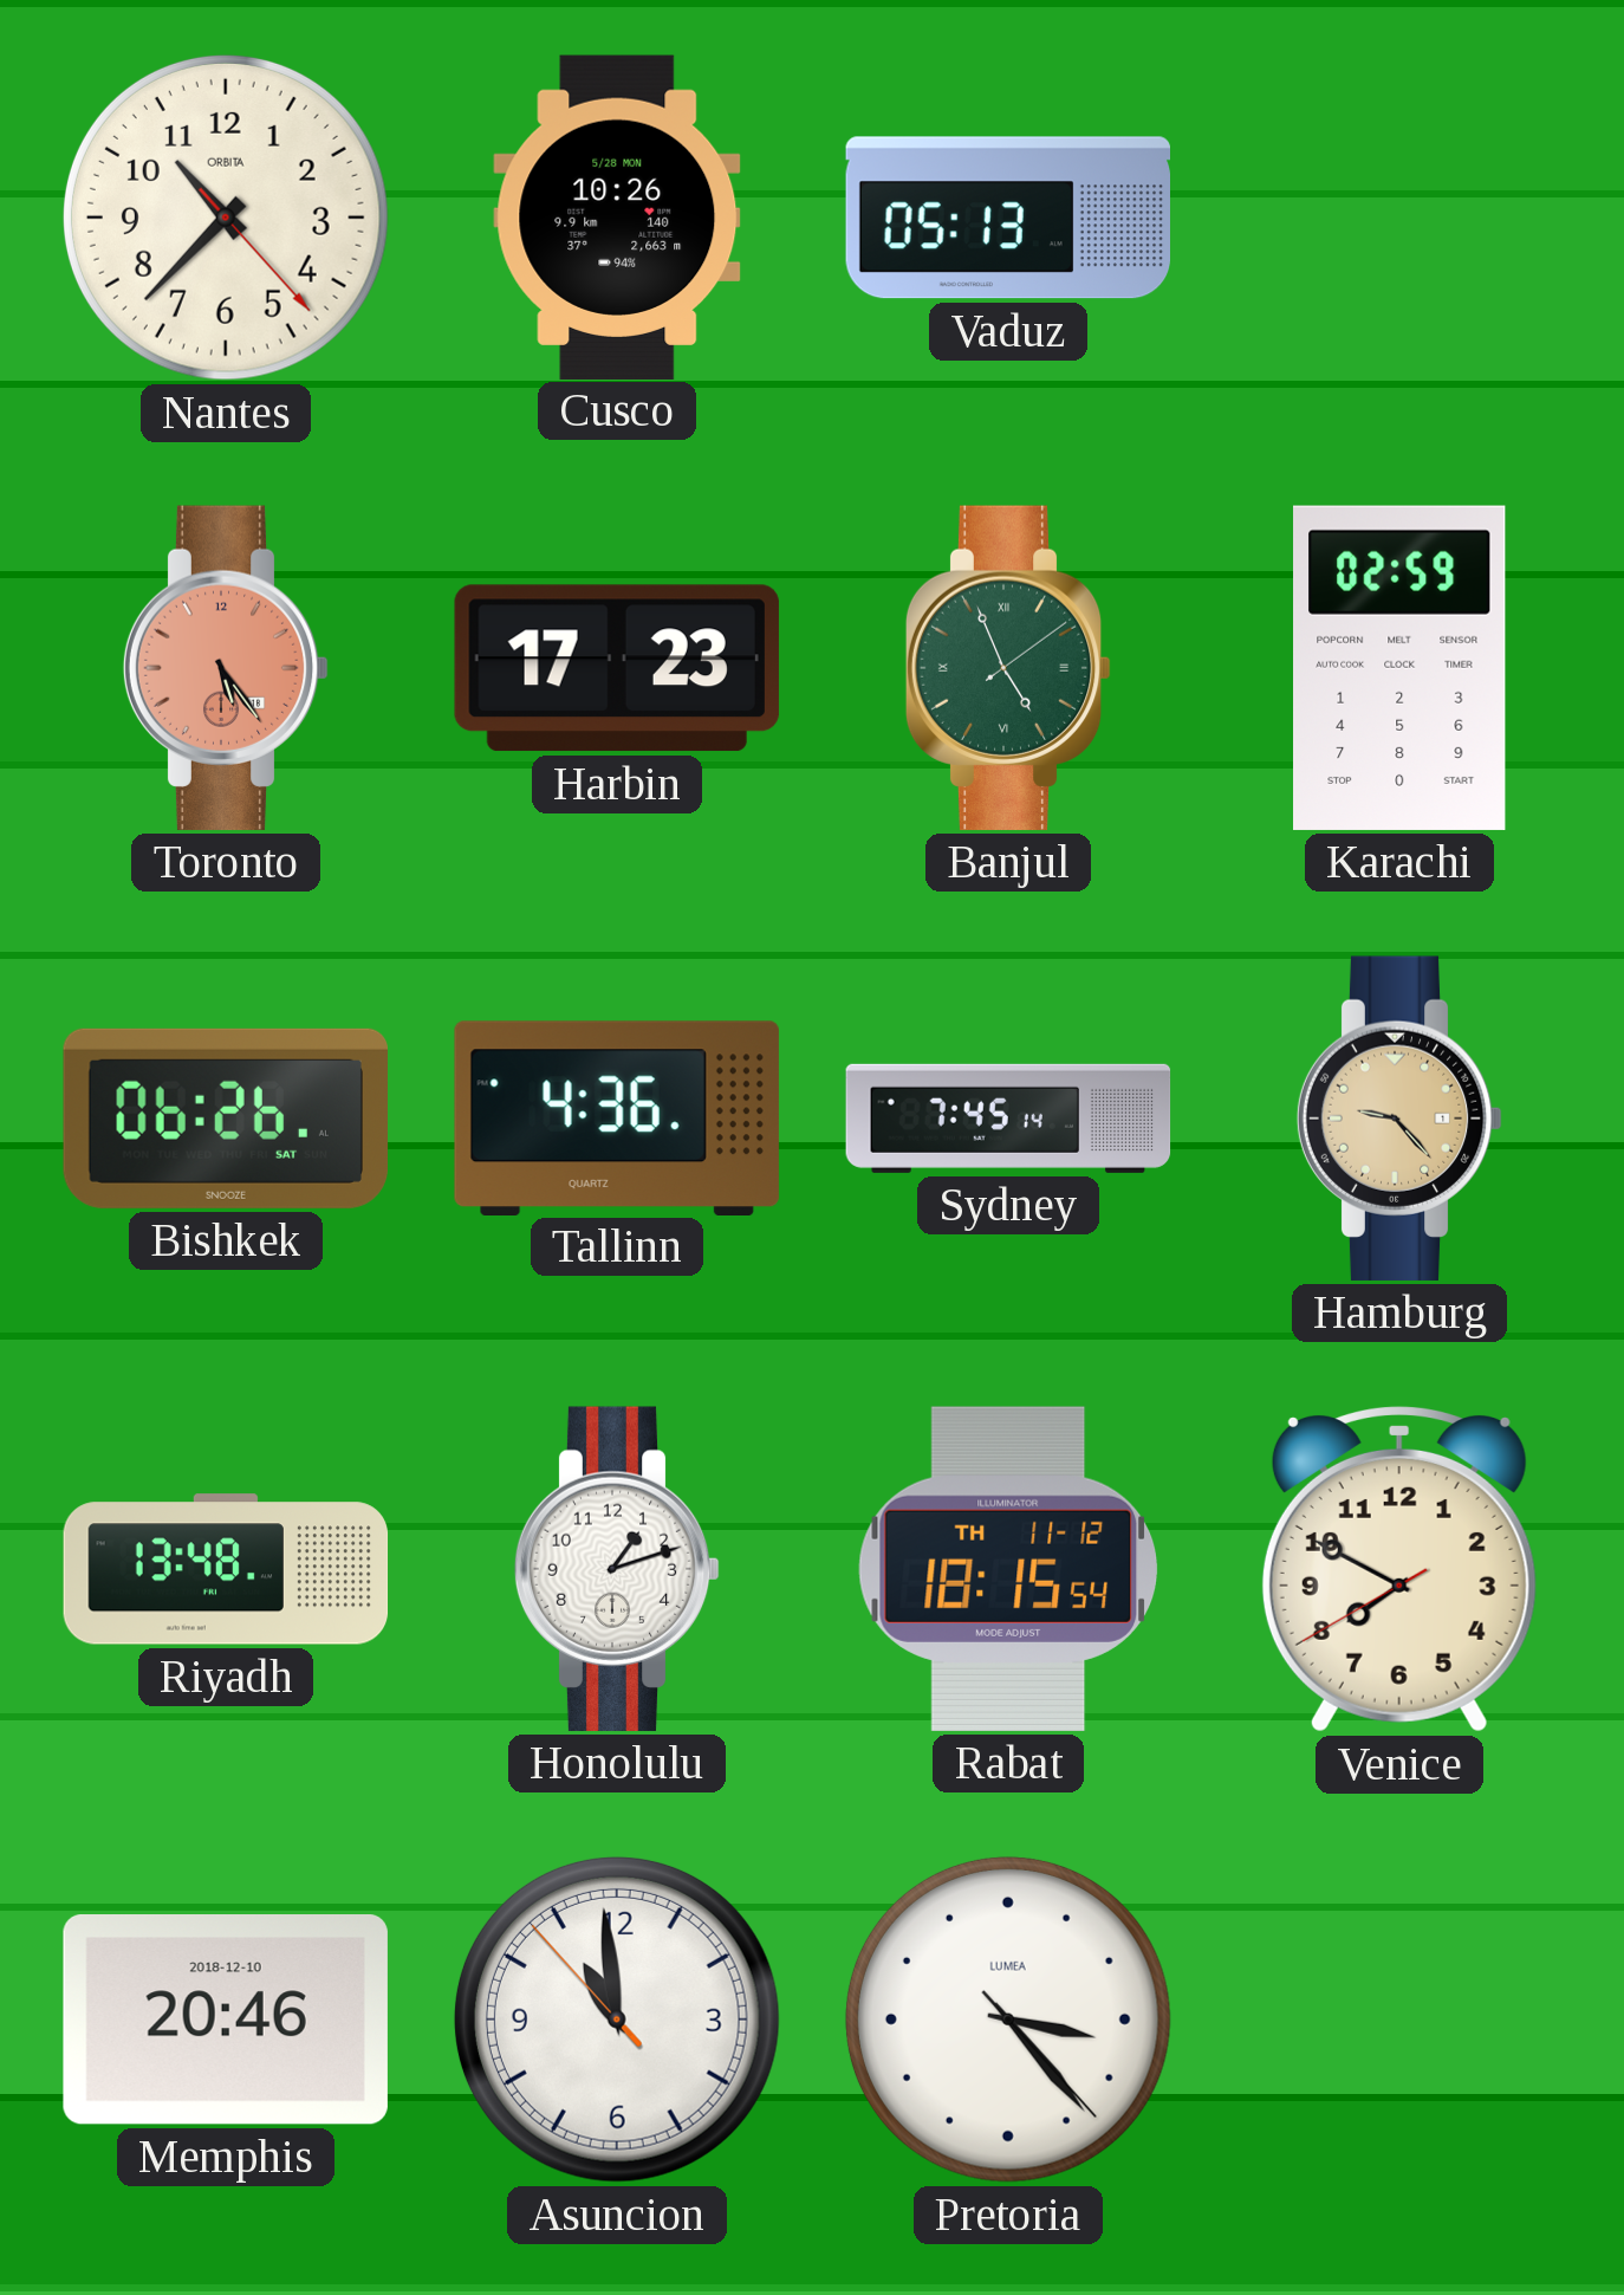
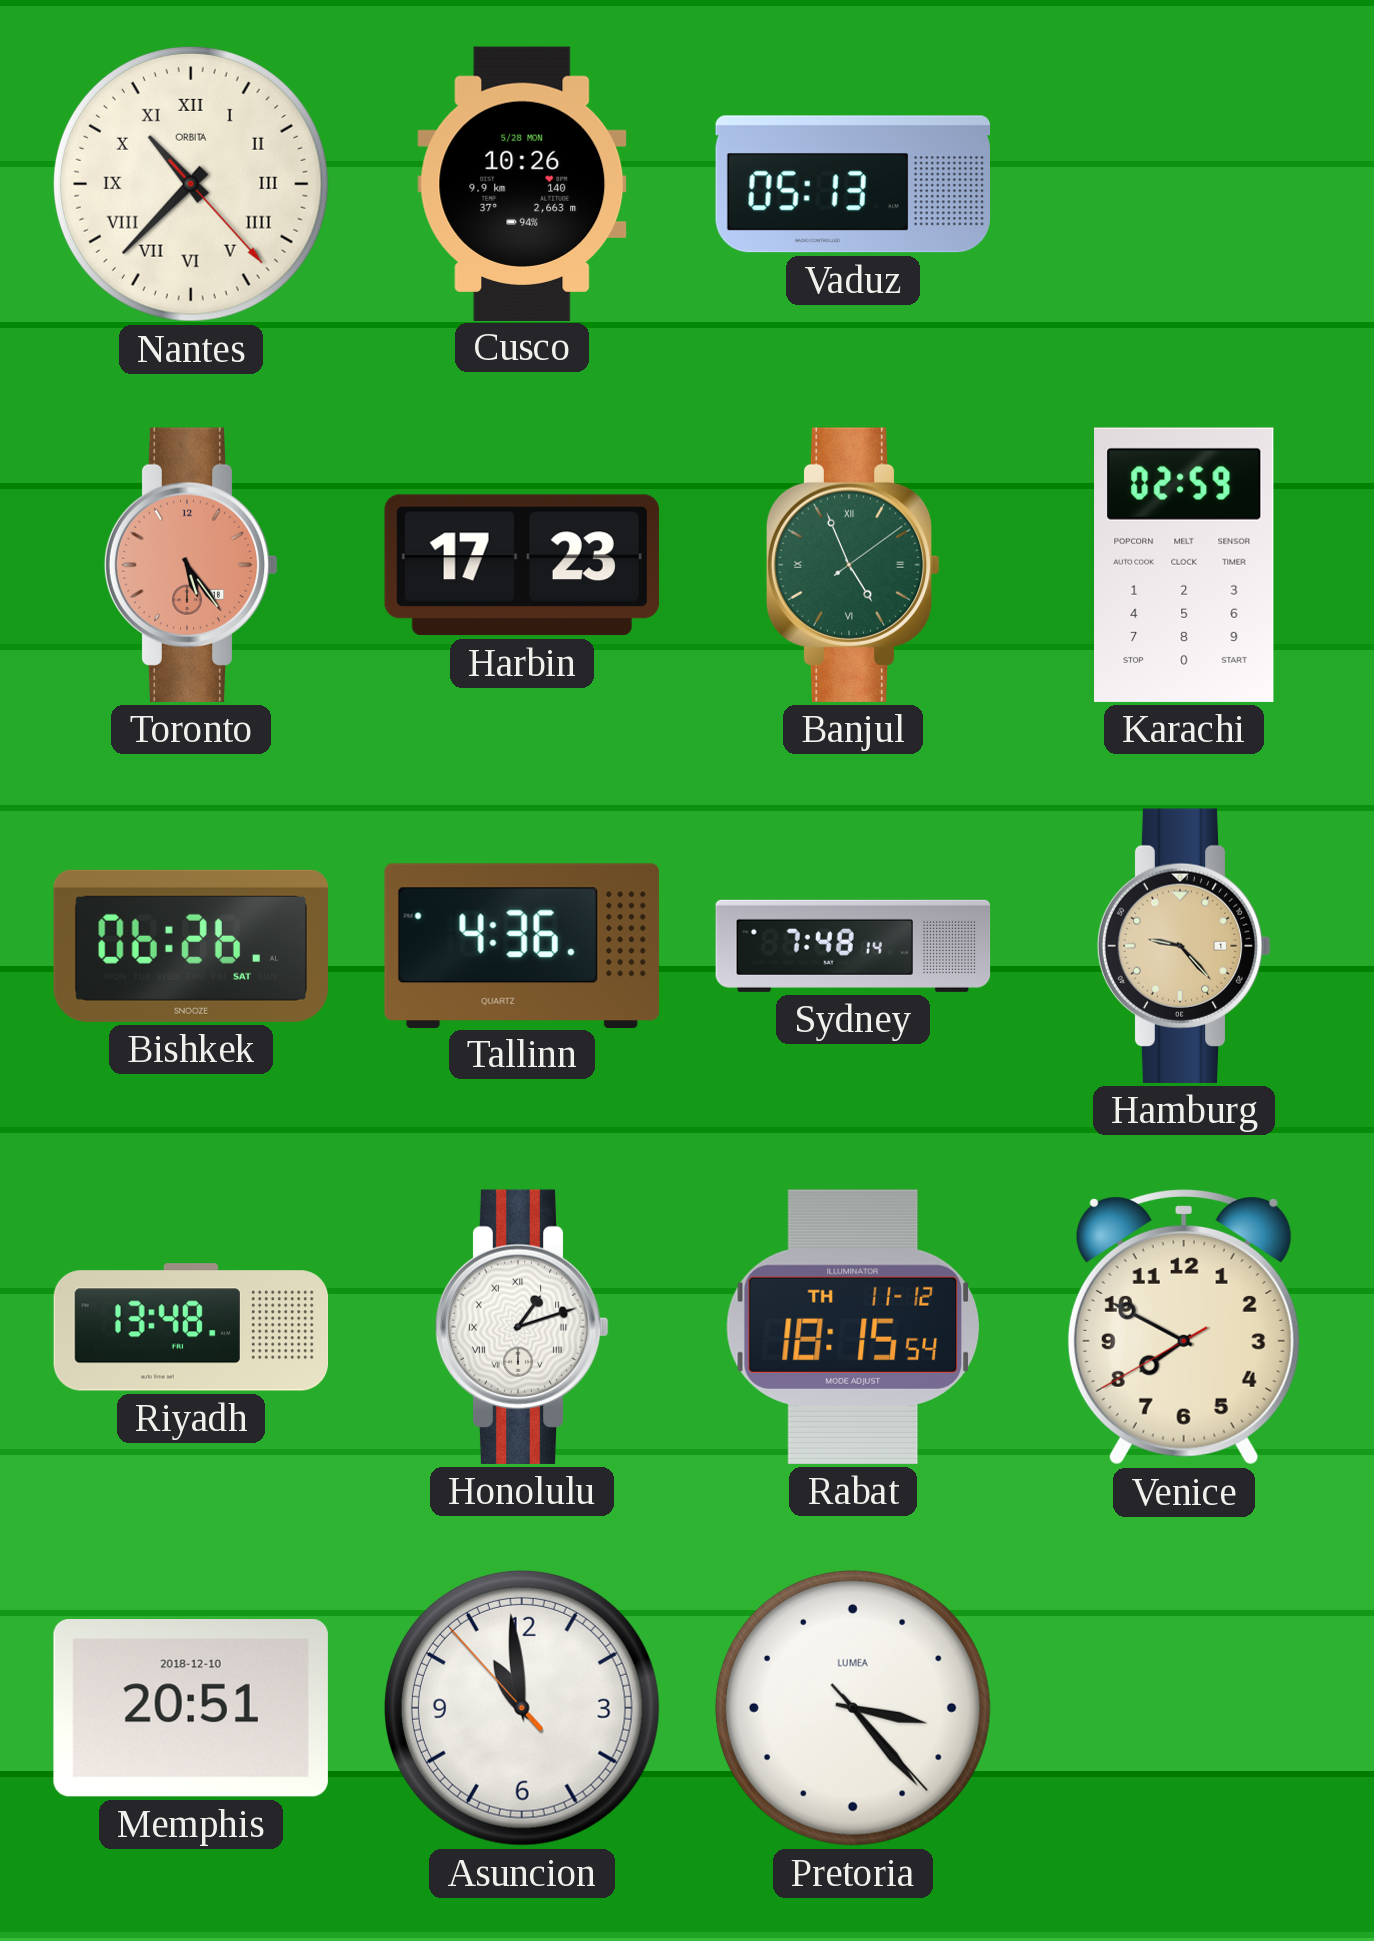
Nantes numerals: Arabic -> Roman
Sydney: 7:45 -> 7:48
Honolulu numerals: Arabic -> Roman
Memphis: 20:46 -> 20:51
